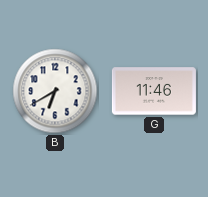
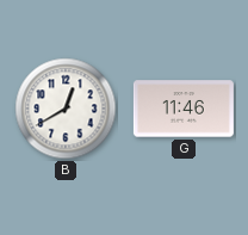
B: 6:40 -> 12:40
